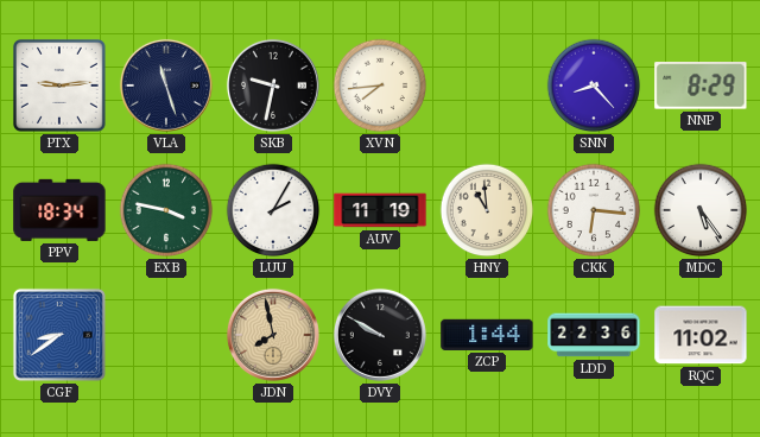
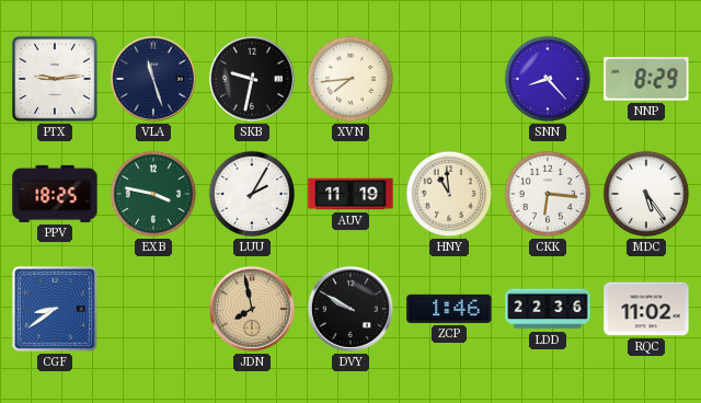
PPV: 18:34 -> 18:25
ZCP: 1:44 -> 1:46
